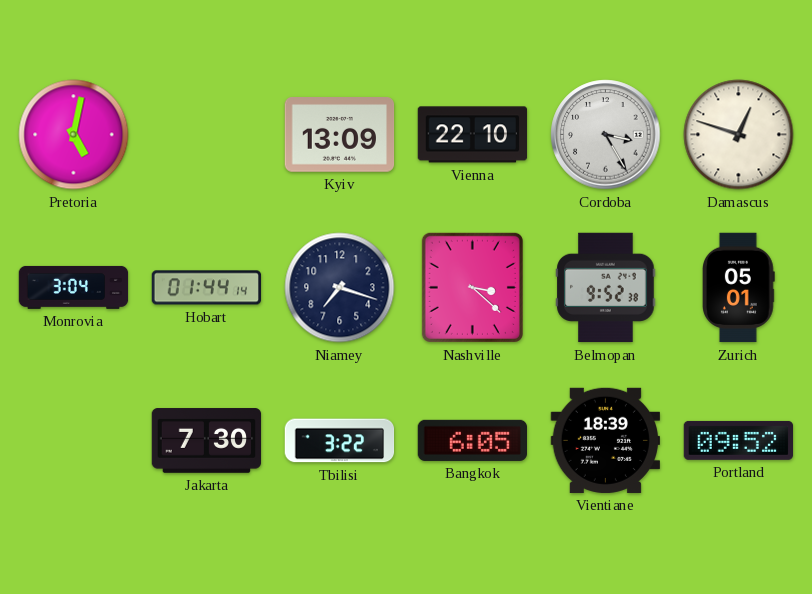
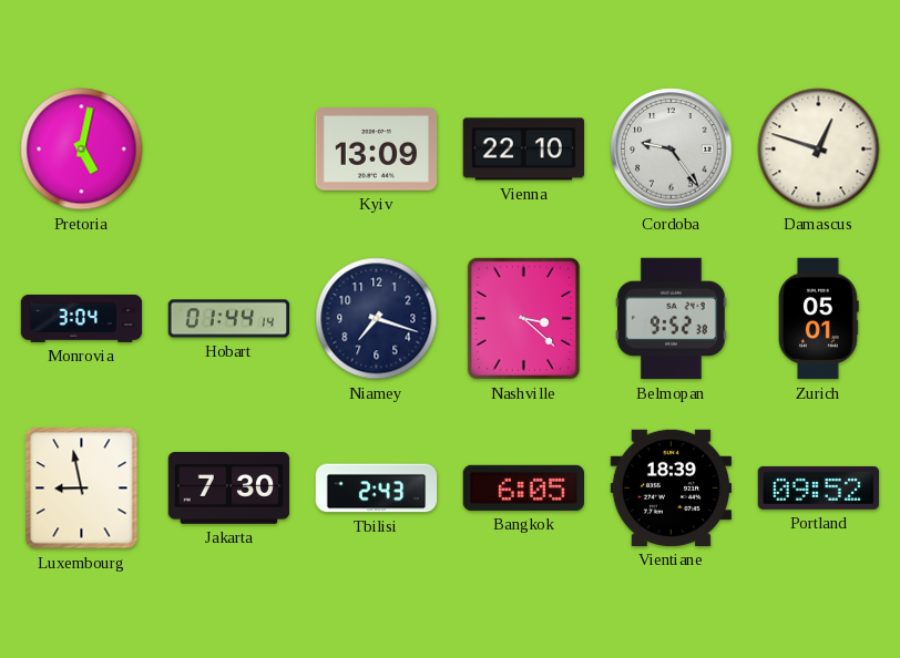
Cordoba: 3:25 -> 9:24
Luxembourg: none -> 8:58
Tbilisi: 3:22 -> 2:43
